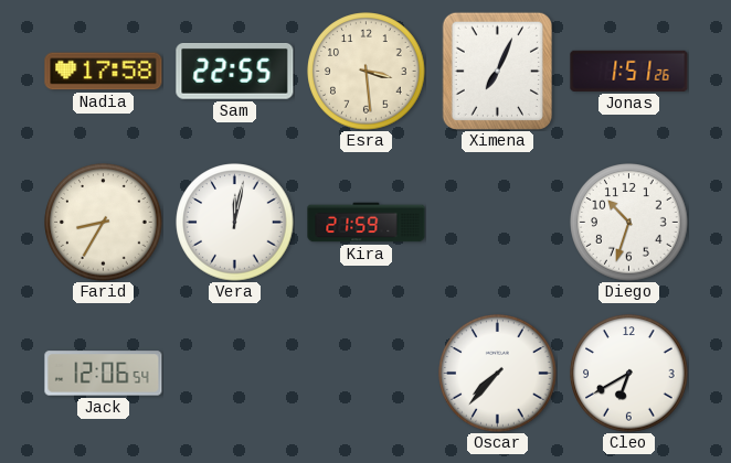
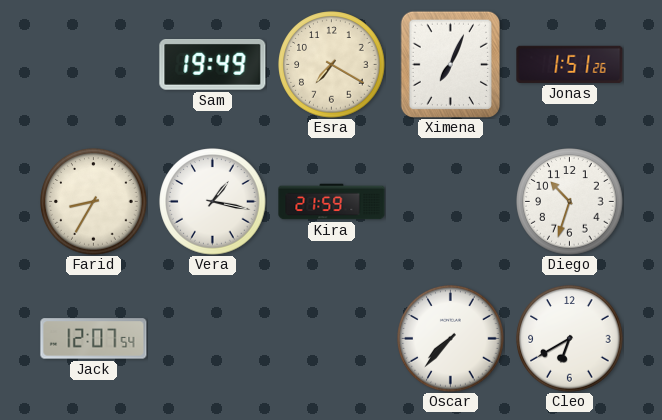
Nadia: 17:58 -> none
Sam: 22:55 -> 19:49
Esra: 3:29 -> 7:20
Vera: 12:02 -> 1:17
Jack: 12:06 -> 12:07
